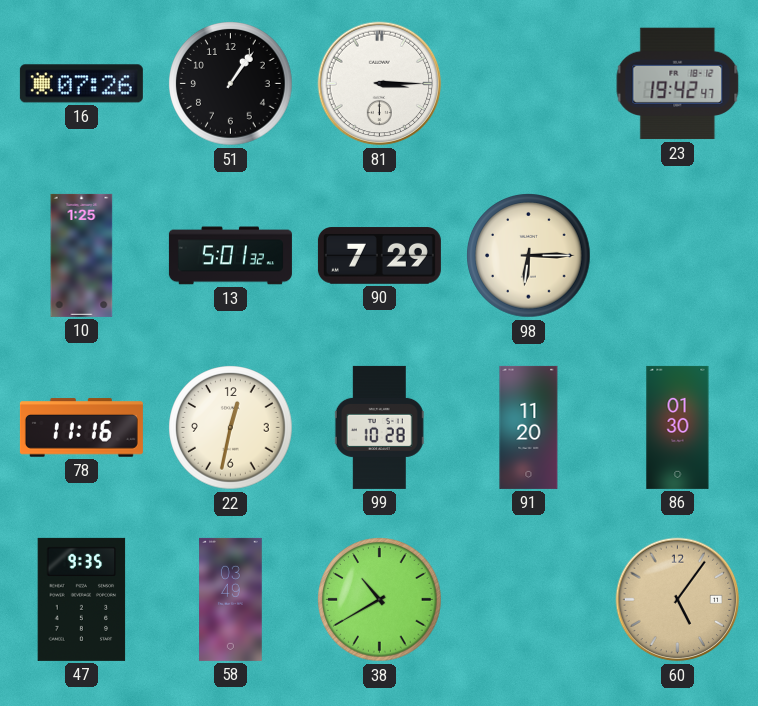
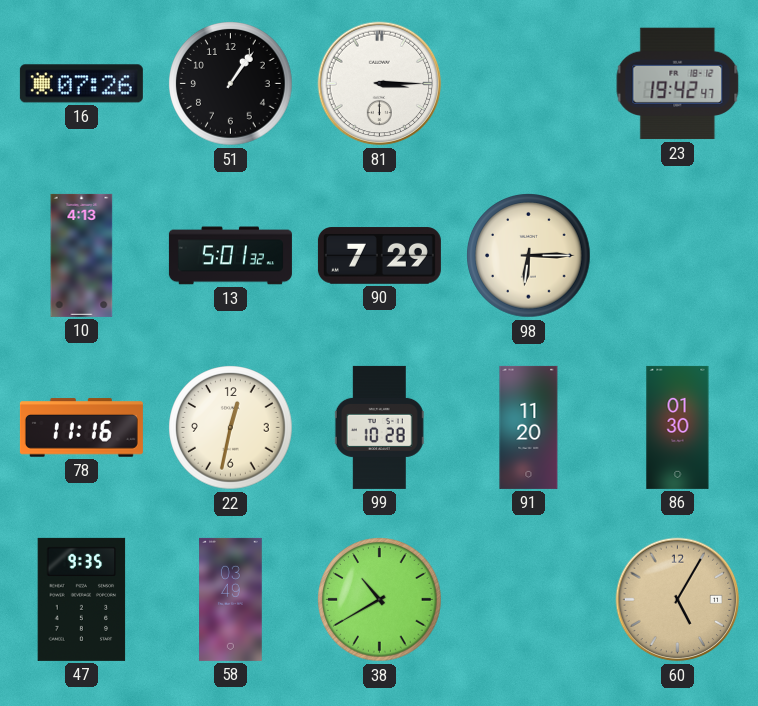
10: 1:25 -> 4:13
60: 5:06 -> 5:05
